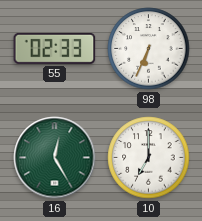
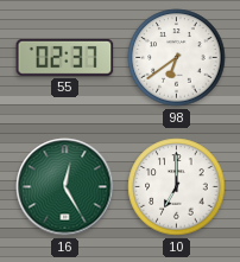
55: 02:33 -> 02:37
98: 6:34 -> 6:39
